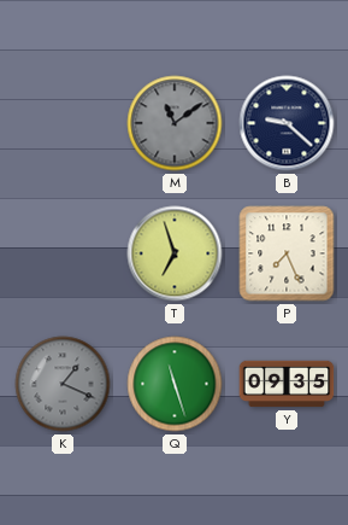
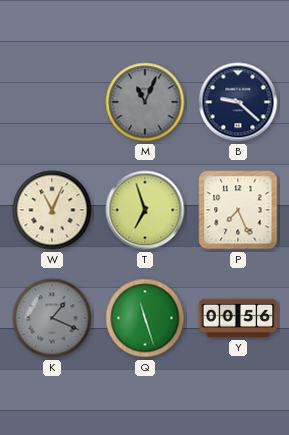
M: 11:09 -> 11:04
W: none -> 11:04
Y: 09:35 -> 00:56
